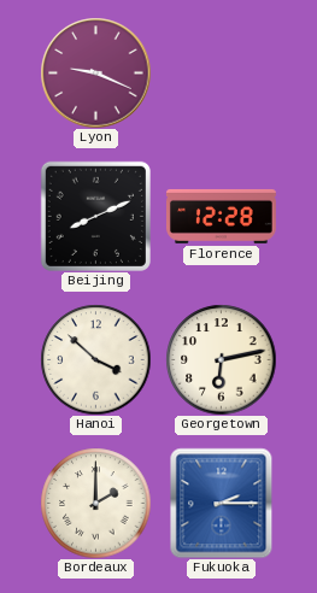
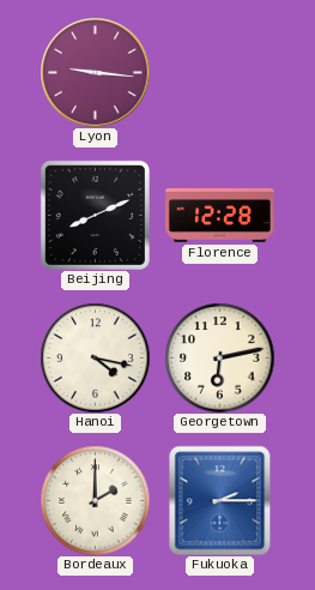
Lyon: 9:19 -> 9:16
Hanoi: 3:52 -> 4:17
